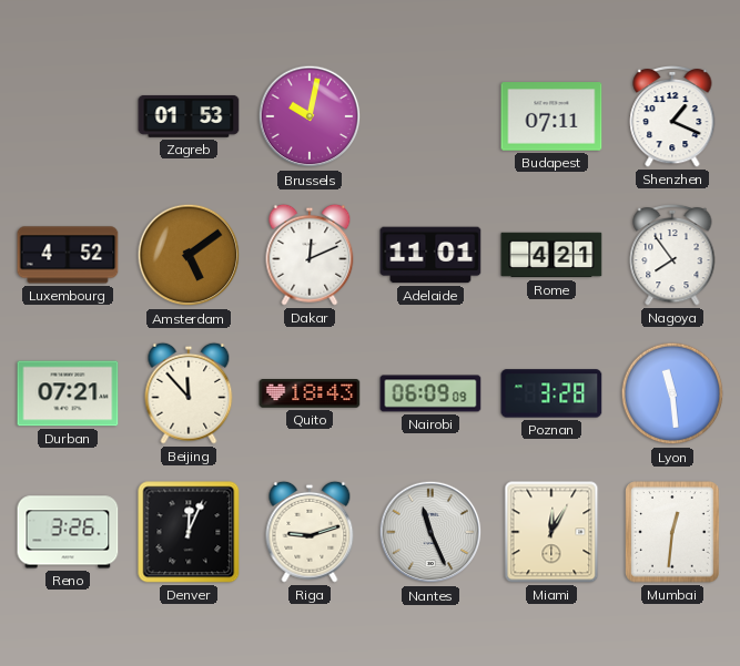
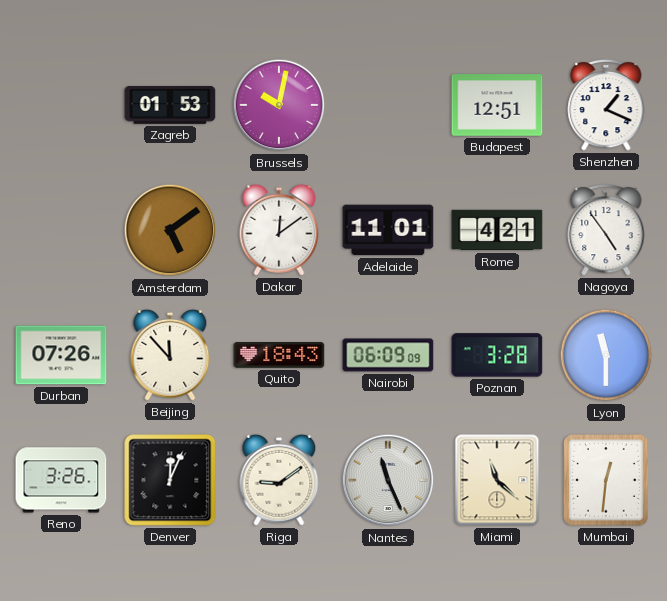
Budapest: 07:11 -> 12:51
Luxembourg: 4:52 -> none
Dakar: 12:11 -> 12:09
Nagoya: 7:54 -> 4:54
Durban: 07:21 -> 07:26
Lyon: 11:29 -> 11:30
Riga: 9:12 -> 9:09
Miami: 12:05 -> 11:22
